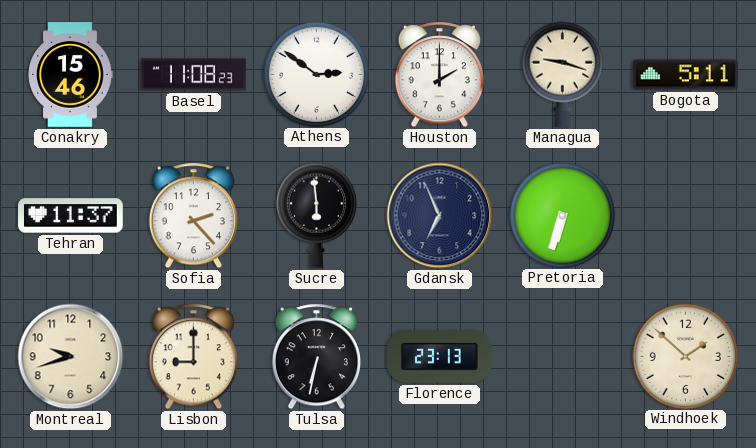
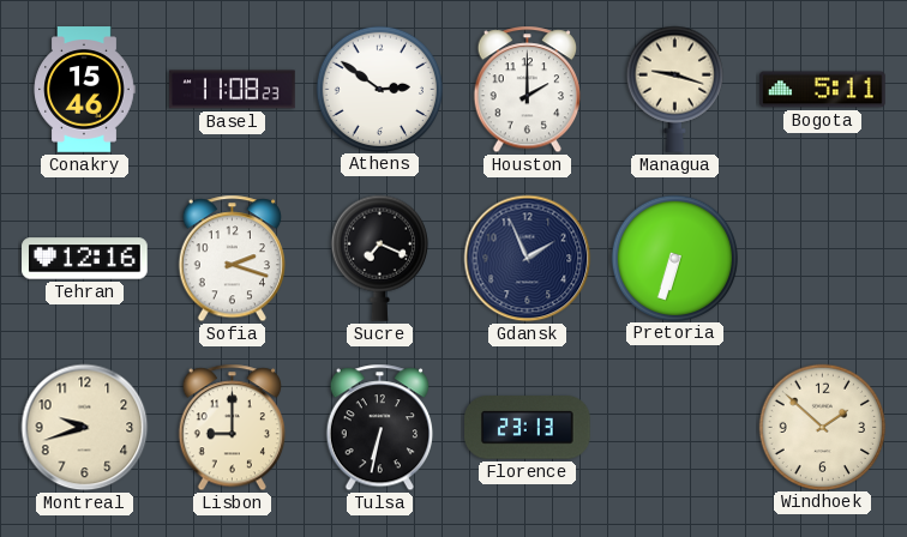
Tehran: 11:37 -> 12:16
Sofia: 2:23 -> 2:18
Sucre: 5:59 -> 7:19
Gdansk: 6:56 -> 1:56
